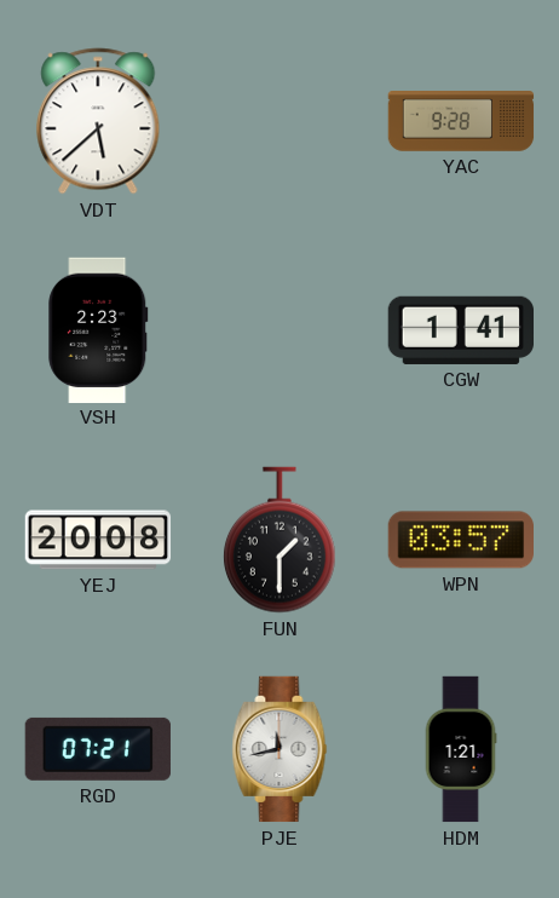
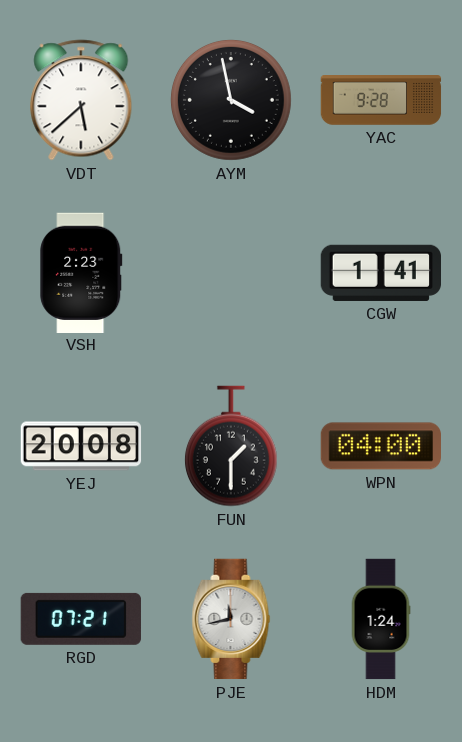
AYM: none -> 3:58
WPN: 03:57 -> 04:00
HDM: 1:21 -> 1:24
